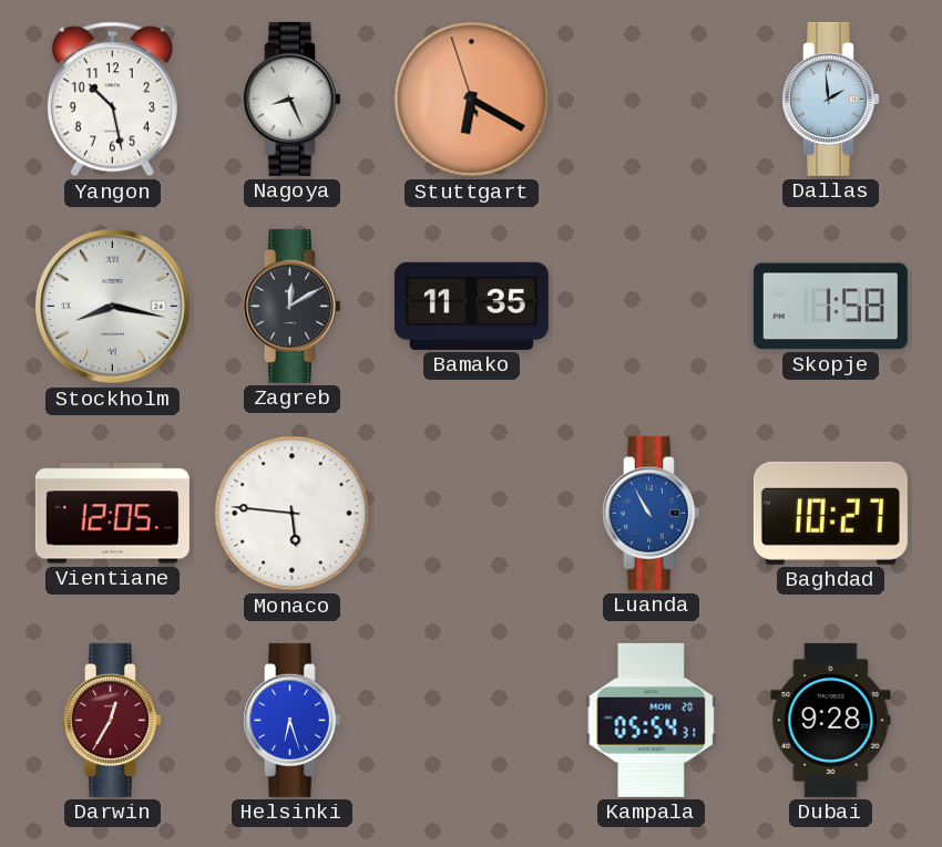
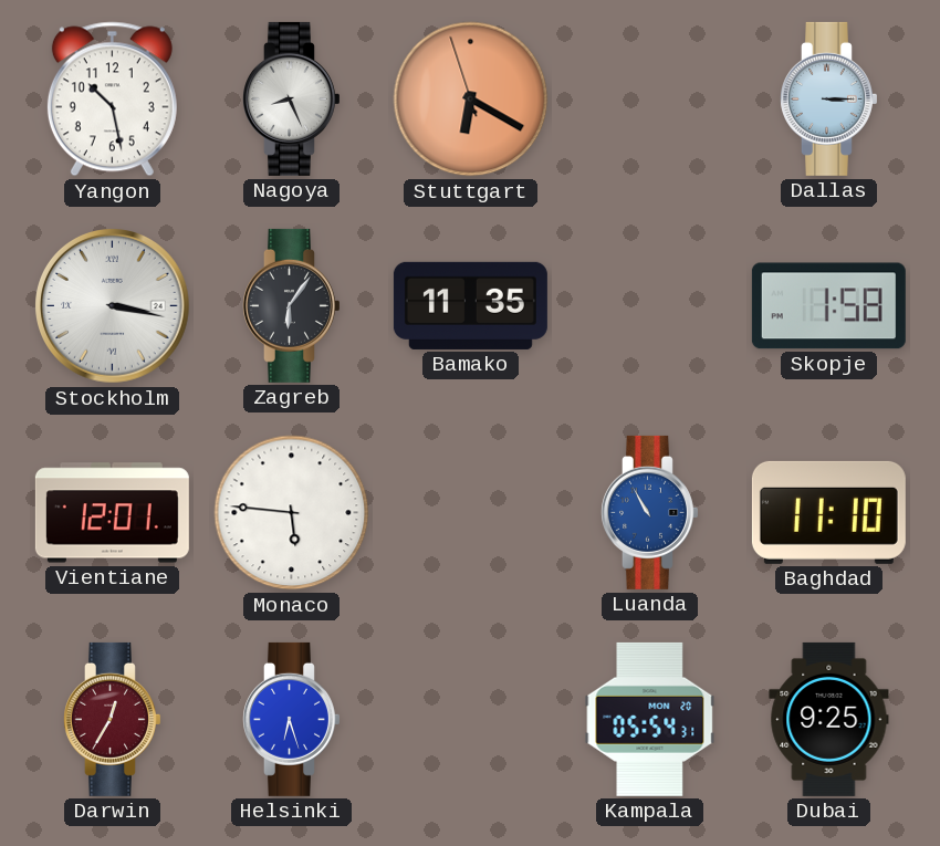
Dallas: 1:59 -> 3:15
Stockholm: 8:17 -> 3:17
Zagreb: 12:10 -> 6:06
Vientiane: 12:05 -> 12:01
Baghdad: 10:27 -> 11:10
Dubai: 9:28 -> 9:25
